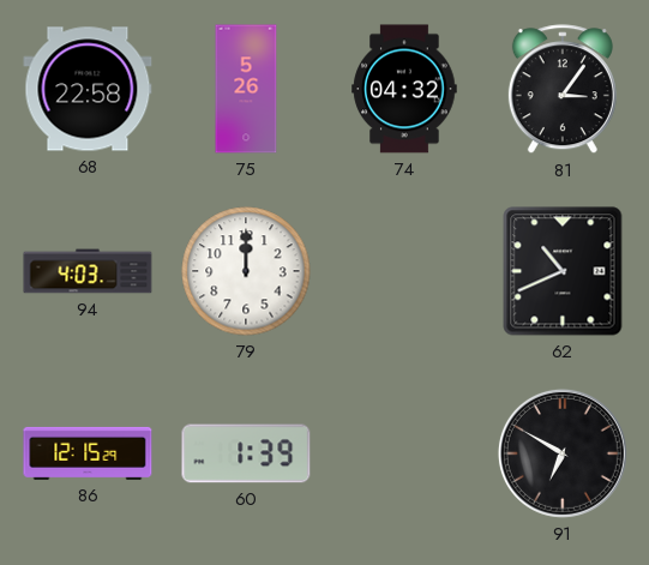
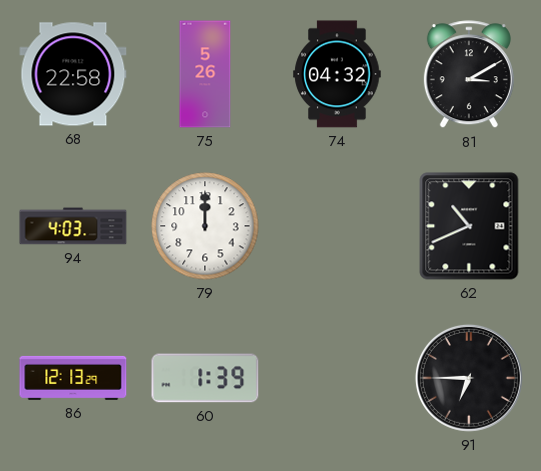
81: 3:06 -> 3:10
86: 12:15 -> 12:13
91: 6:50 -> 6:45
